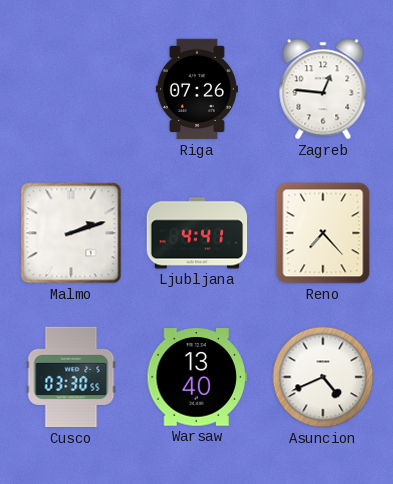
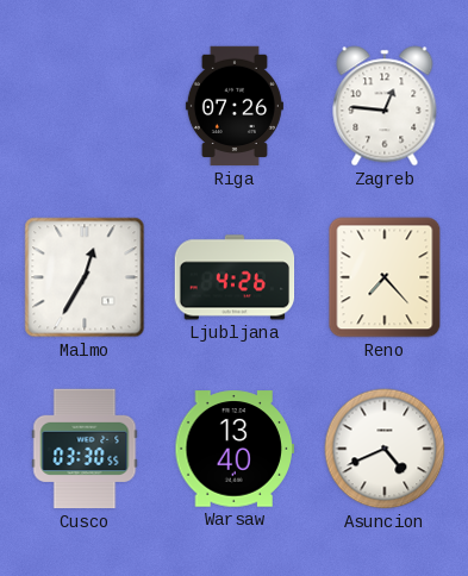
Malmo: 2:12 -> 12:35
Ljubljana: 4:41 -> 4:26
